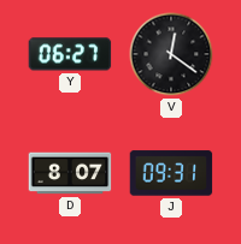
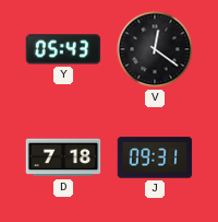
Y: 06:27 -> 05:43
D: 8:07 -> 7:18
